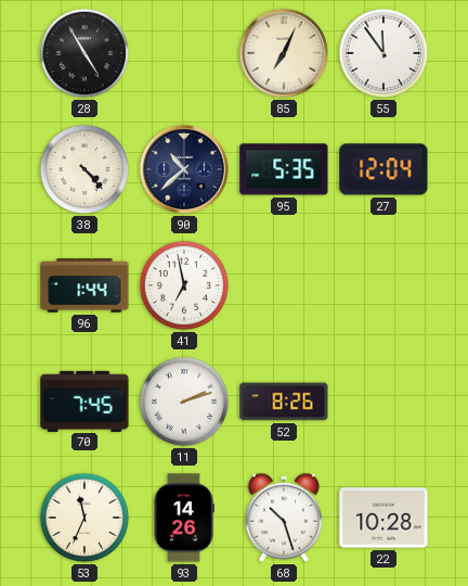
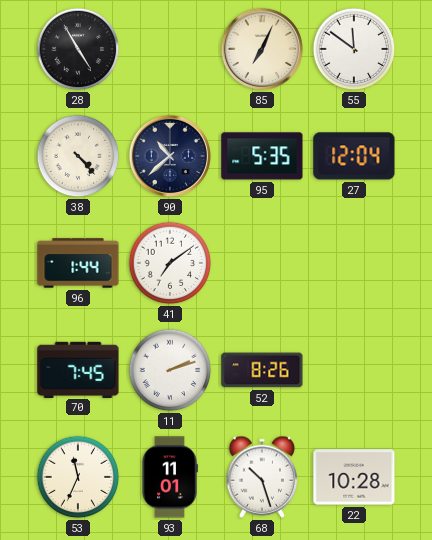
55: 11:54 -> 11:51
41: 6:58 -> 7:09
93: 14:26 -> 11:01
